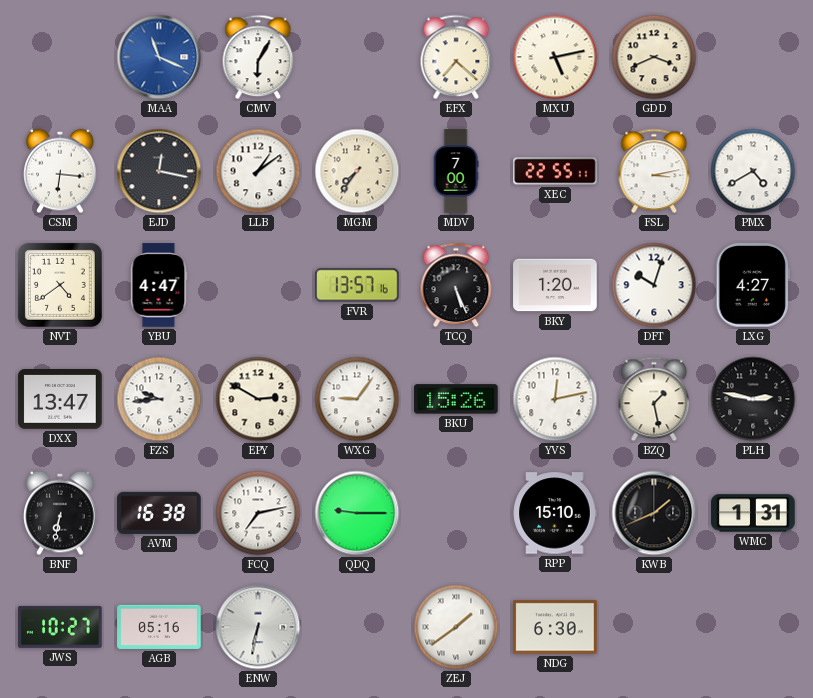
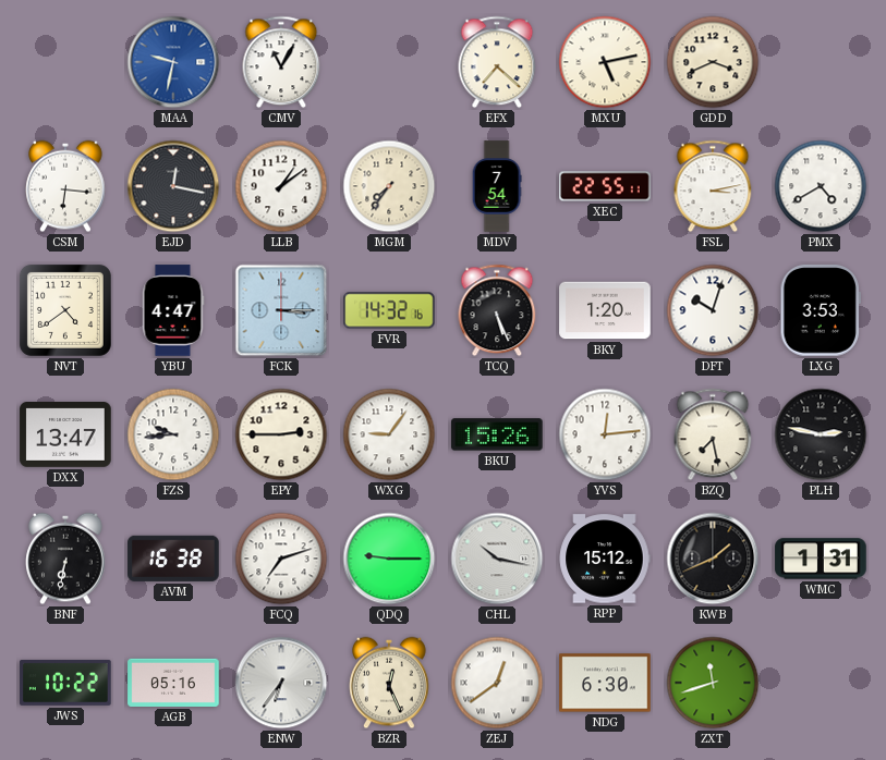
MAA: 11:19 -> 9:32
CMV: 6:05 -> 11:05
MDV: 7:00 -> 7:54
FCK: none -> 3:15
FVR: 13:57 -> 14:32
LXG: 4:27 -> 3:53
EPY: 2:50 -> 2:45
YVS: 12:13 -> 12:14
BZQ: 1:28 -> 7:28
FCQ: 7:13 -> 7:12
CHL: none -> 10:17
RPP: 15:10 -> 15:12
JWS: 10:27 -> 10:22
ENW: 6:32 -> 6:36
BZR: none -> 12:26
ZEJ: 1:39 -> 12:39
ZXT: none -> 11:42
